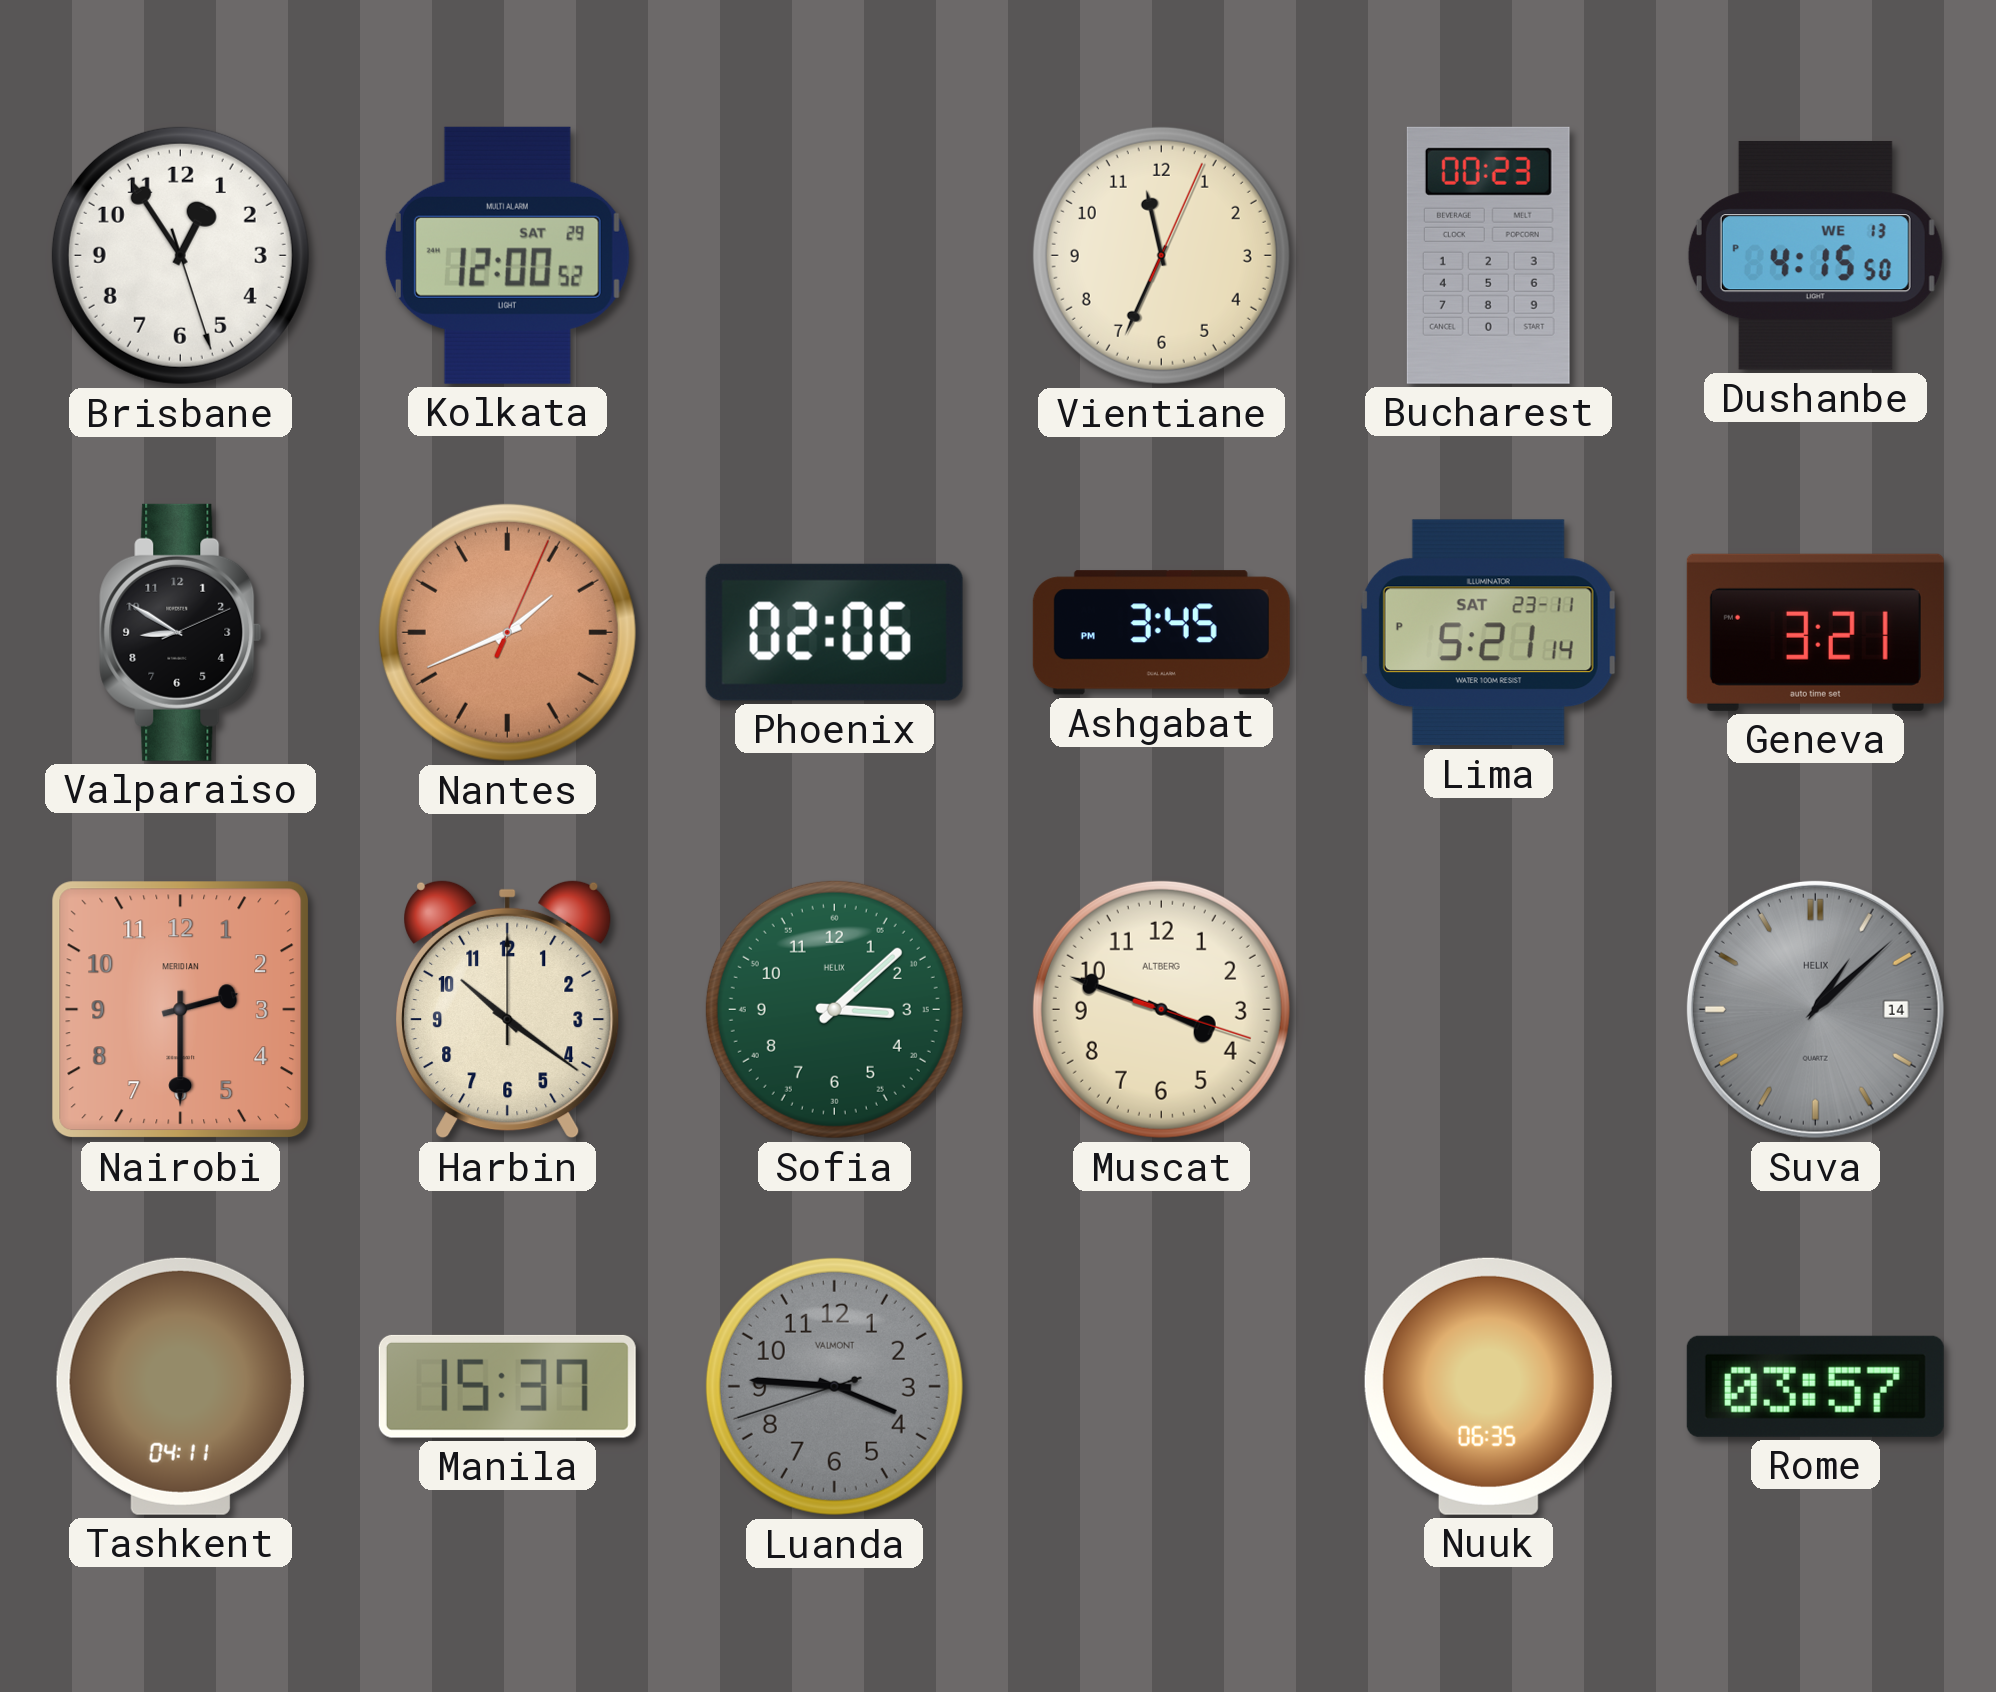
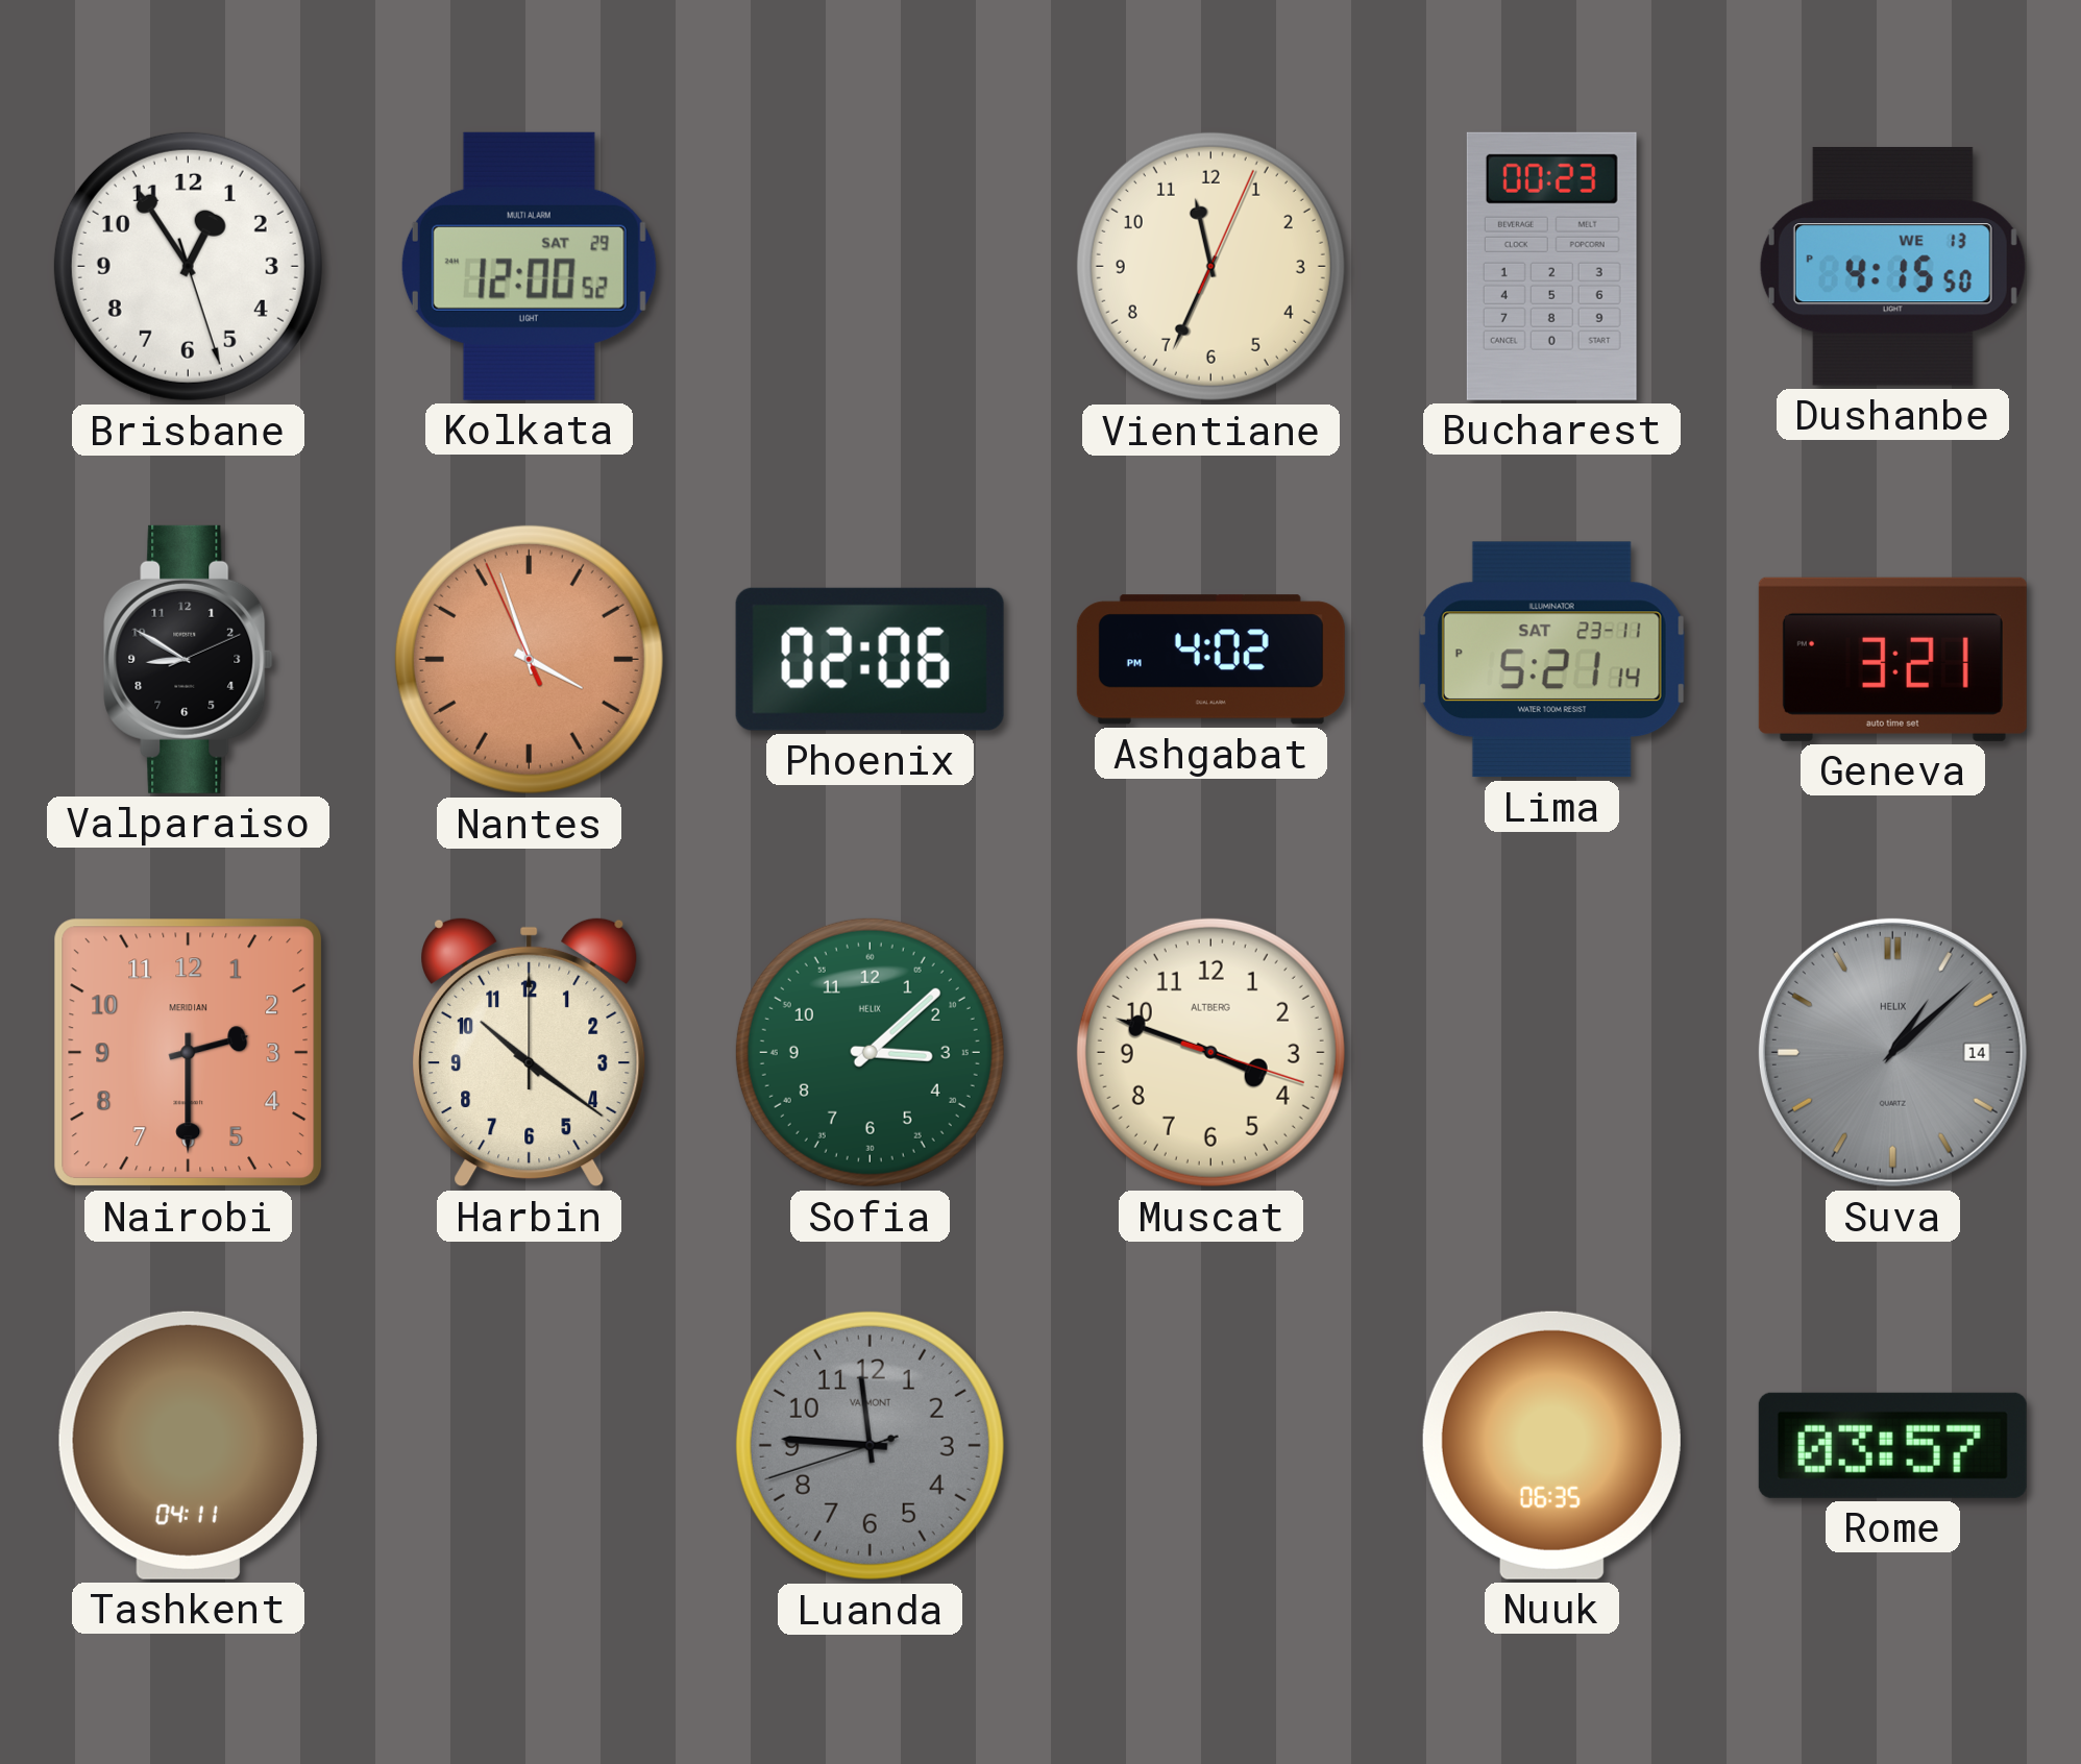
Nantes: 1:41 -> 3:56
Ashgabat: 3:45 -> 4:02
Manila: 15:37 -> none
Luanda: 3:45 -> 11:45
